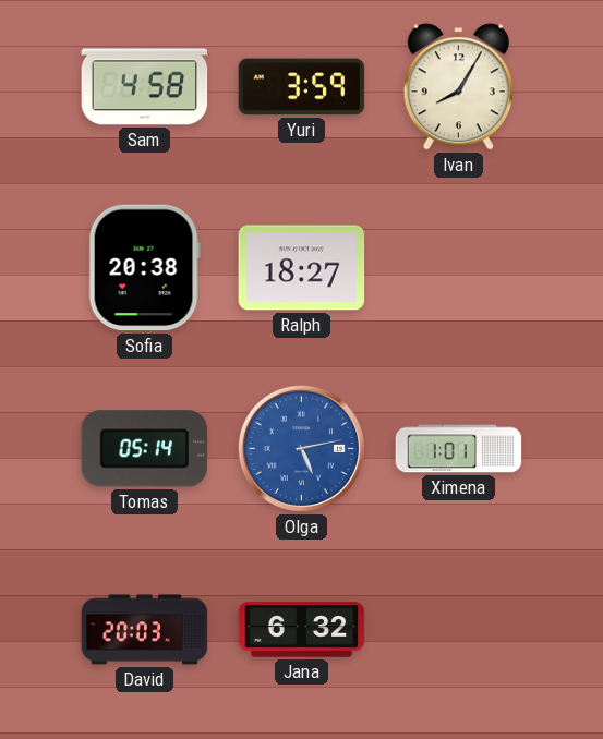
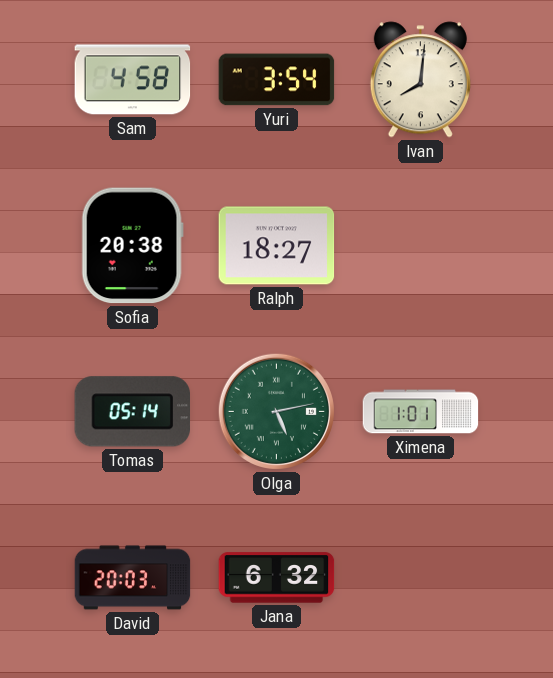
Yuri: 3:59 -> 3:54
Ivan: 8:05 -> 8:01
Olga dial: blue -> green
